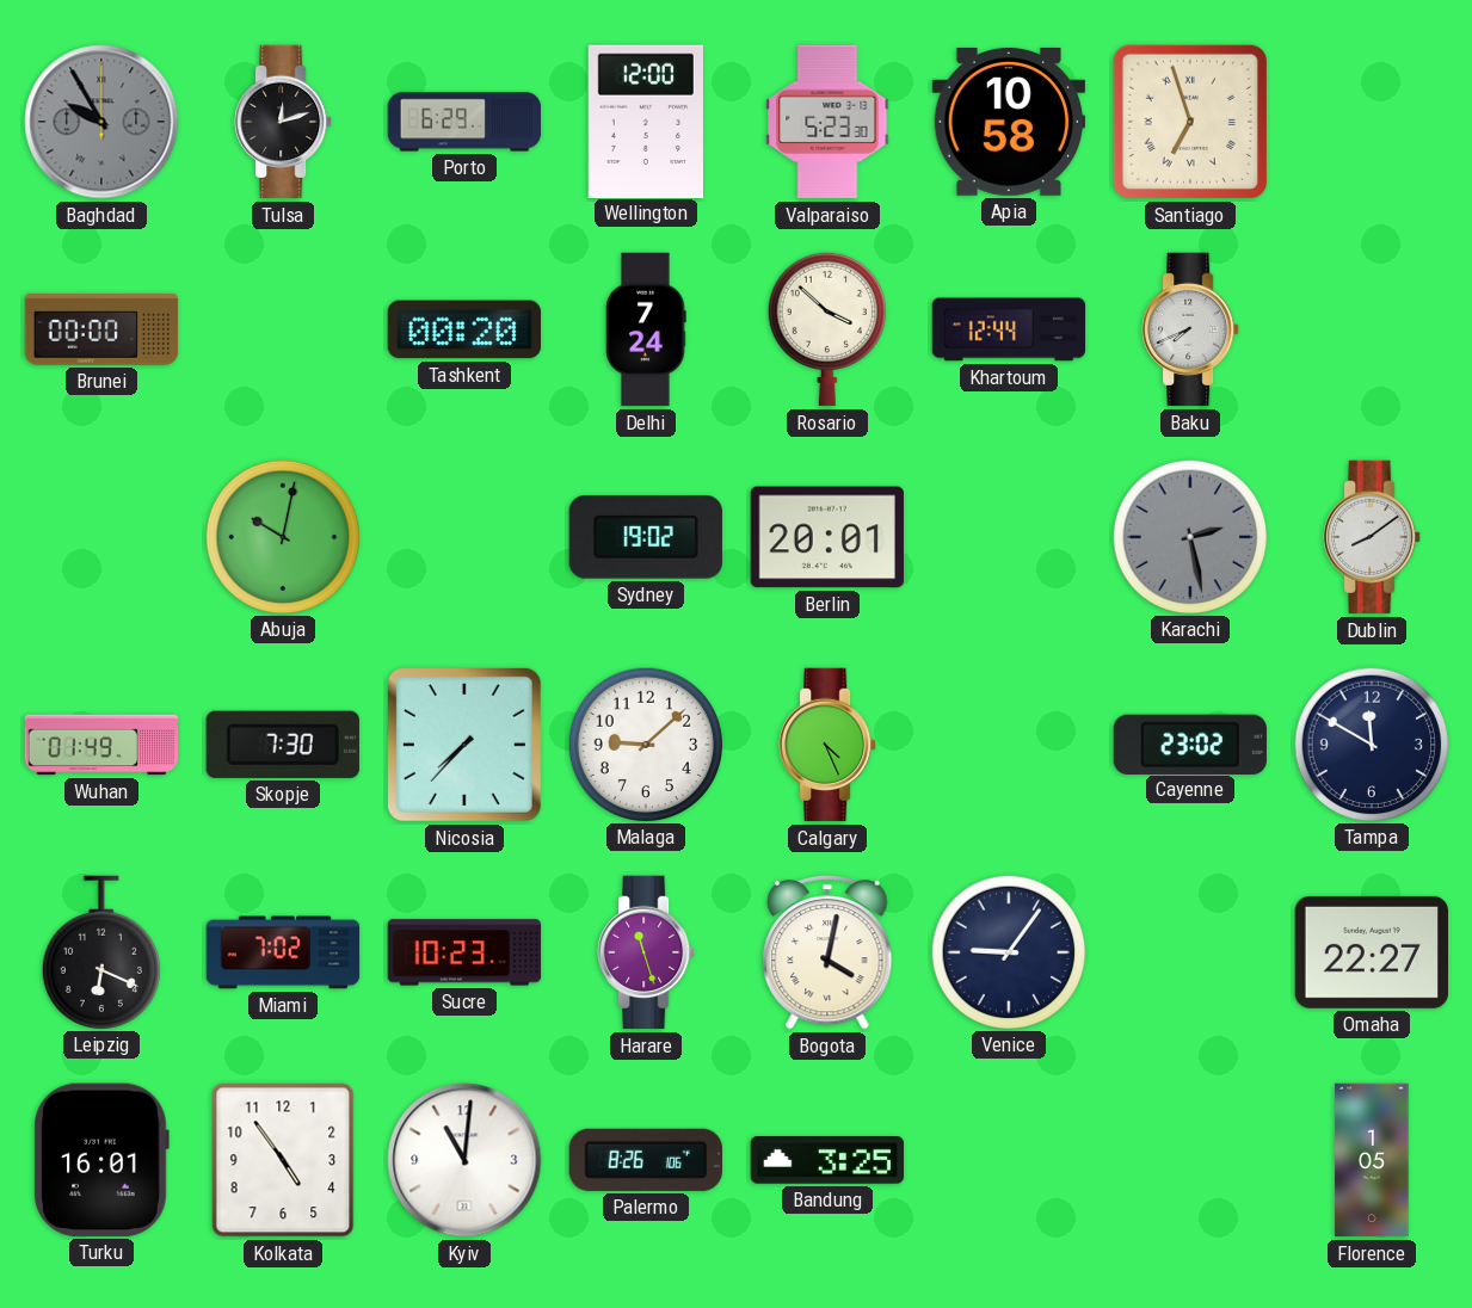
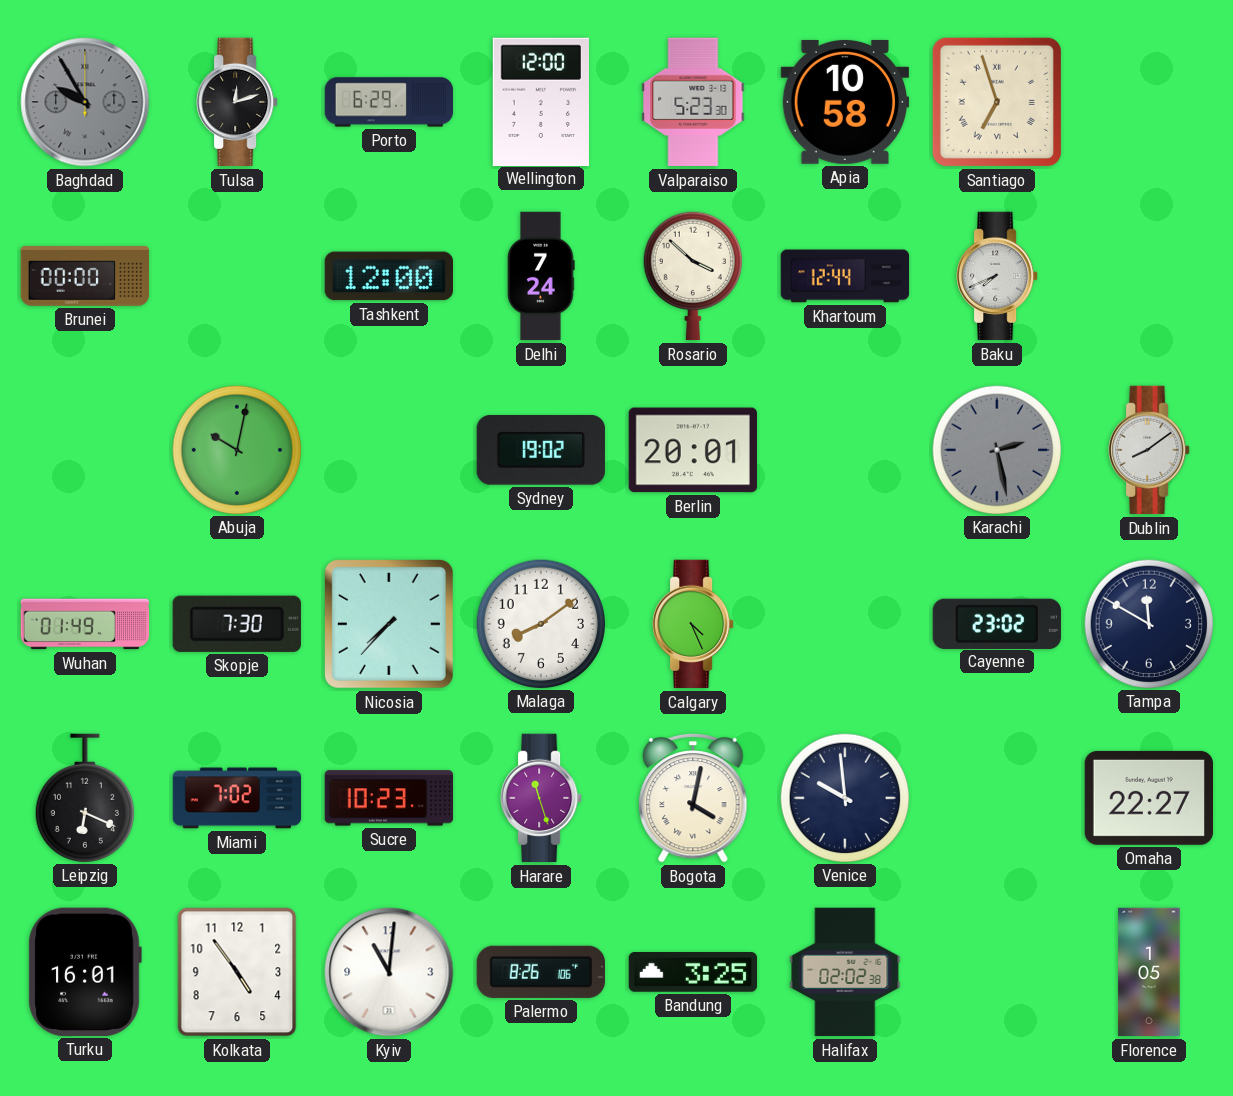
Tashkent: 00:20 -> 12:00
Malaga: 9:08 -> 8:09
Venice: 9:06 -> 9:59
Halifax: none -> 02:02
